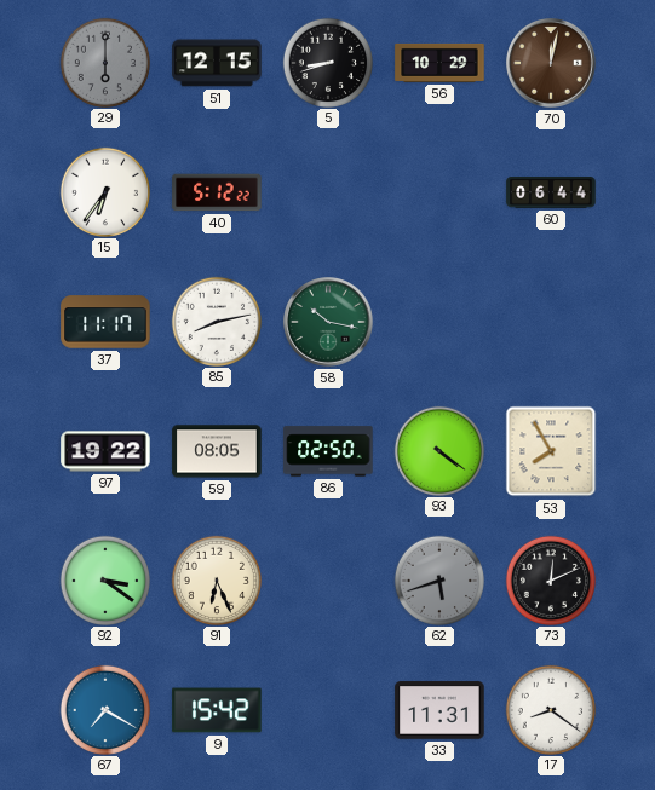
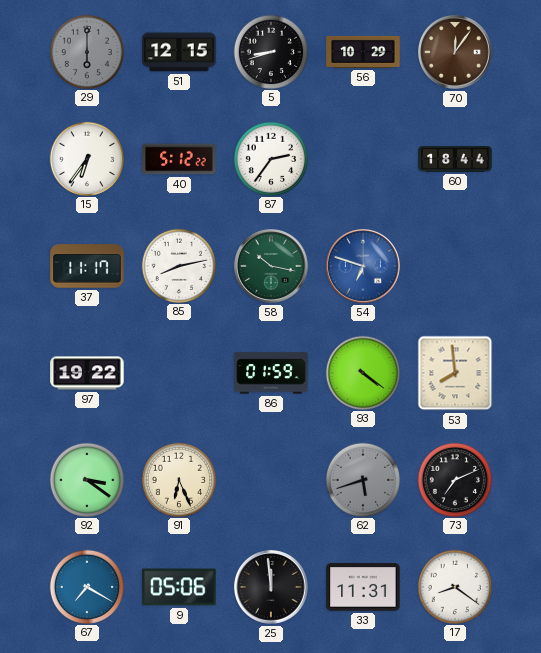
70: 12:02 -> 12:06
87: none -> 2:36
60: 06:44 -> 18:44
54: none -> 6:48
59: 08:05 -> none
86: 02:50 -> 01:59
53: 7:55 -> 7:59
73: 12:11 -> 7:11
9: 15:42 -> 05:06
25: none -> 11:59
